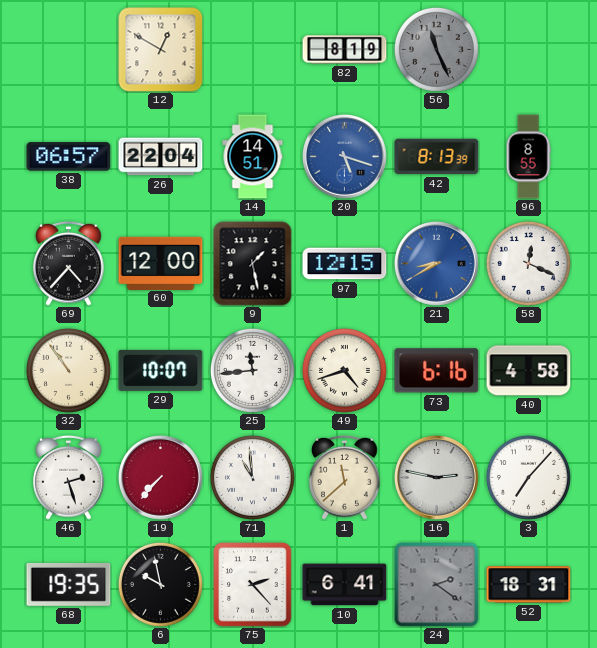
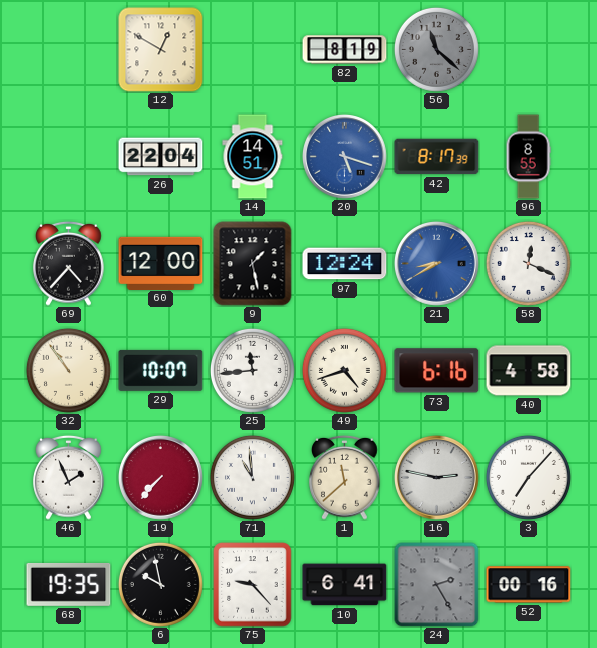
56: 11:26 -> 11:22
38: 06:57 -> none
42: 8:13 -> 8:17
97: 12:15 -> 12:24
46: 2:27 -> 1:56
75: 2:23 -> 9:23
24: 2:21 -> 2:25
52: 18:31 -> 00:16
